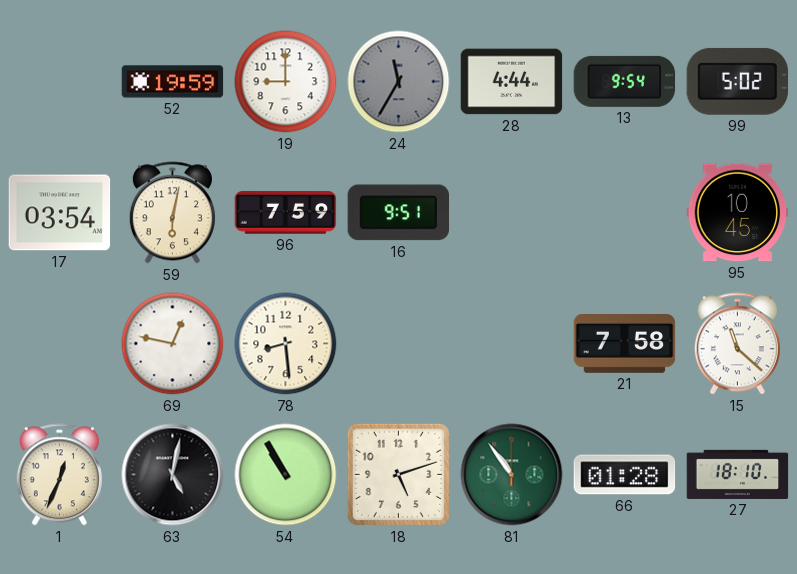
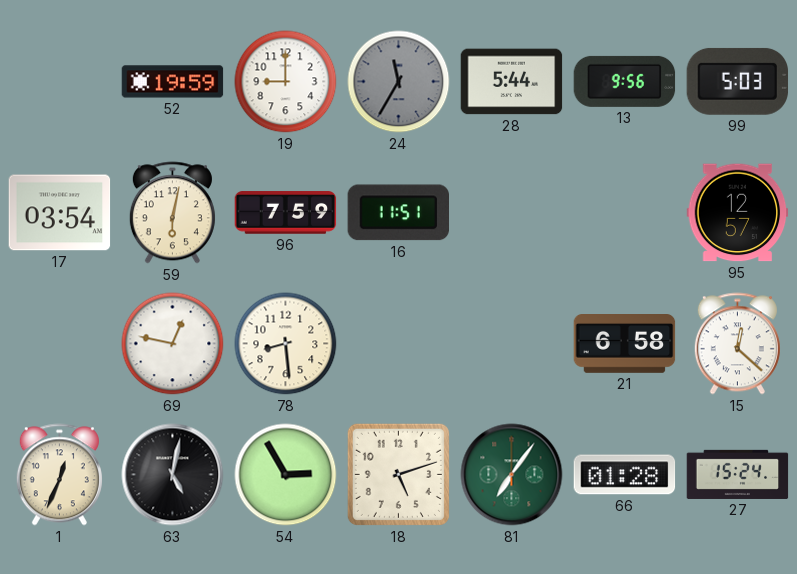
28: 4:44 -> 5:44
13: 9:54 -> 9:56
99: 5:02 -> 5:03
16: 9:51 -> 11:51
95: 10:45 -> 12:57
21: 7:58 -> 6:58
15: 11:22 -> 12:22
54: 10:55 -> 2:55
81: 10:54 -> 7:06
27: 18:10 -> 15:24
